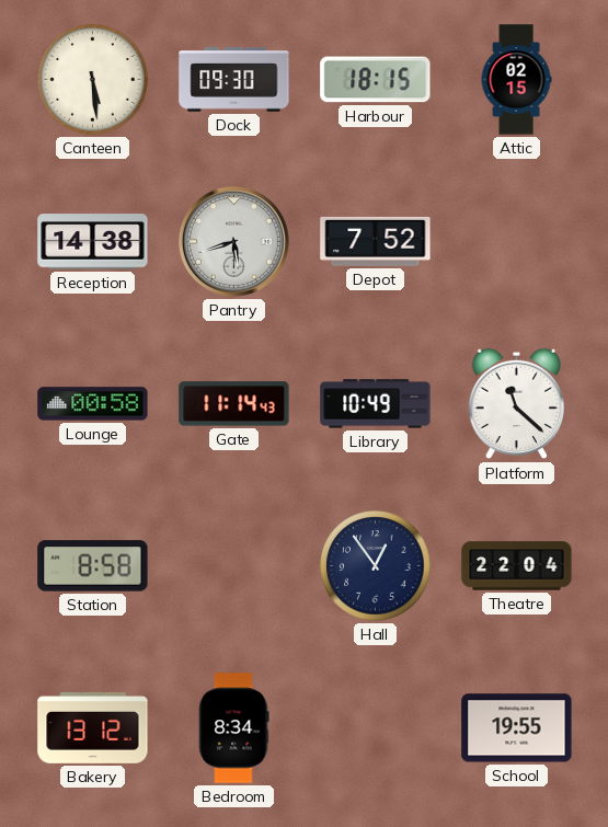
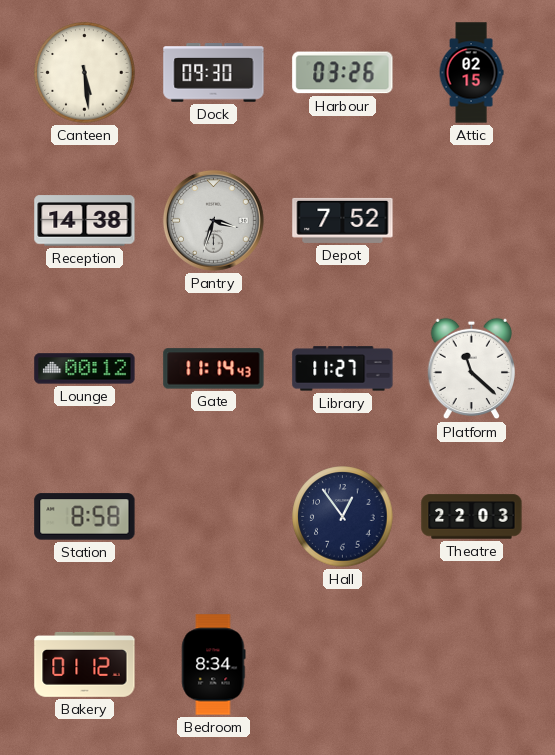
Harbour: 18:15 -> 03:26
Pantry: 5:42 -> 3:33
Lounge: 00:58 -> 00:12
Library: 10:49 -> 11:27
Theatre: 22:04 -> 22:03
Bakery: 13:12 -> 01:12
School: 19:55 -> none
